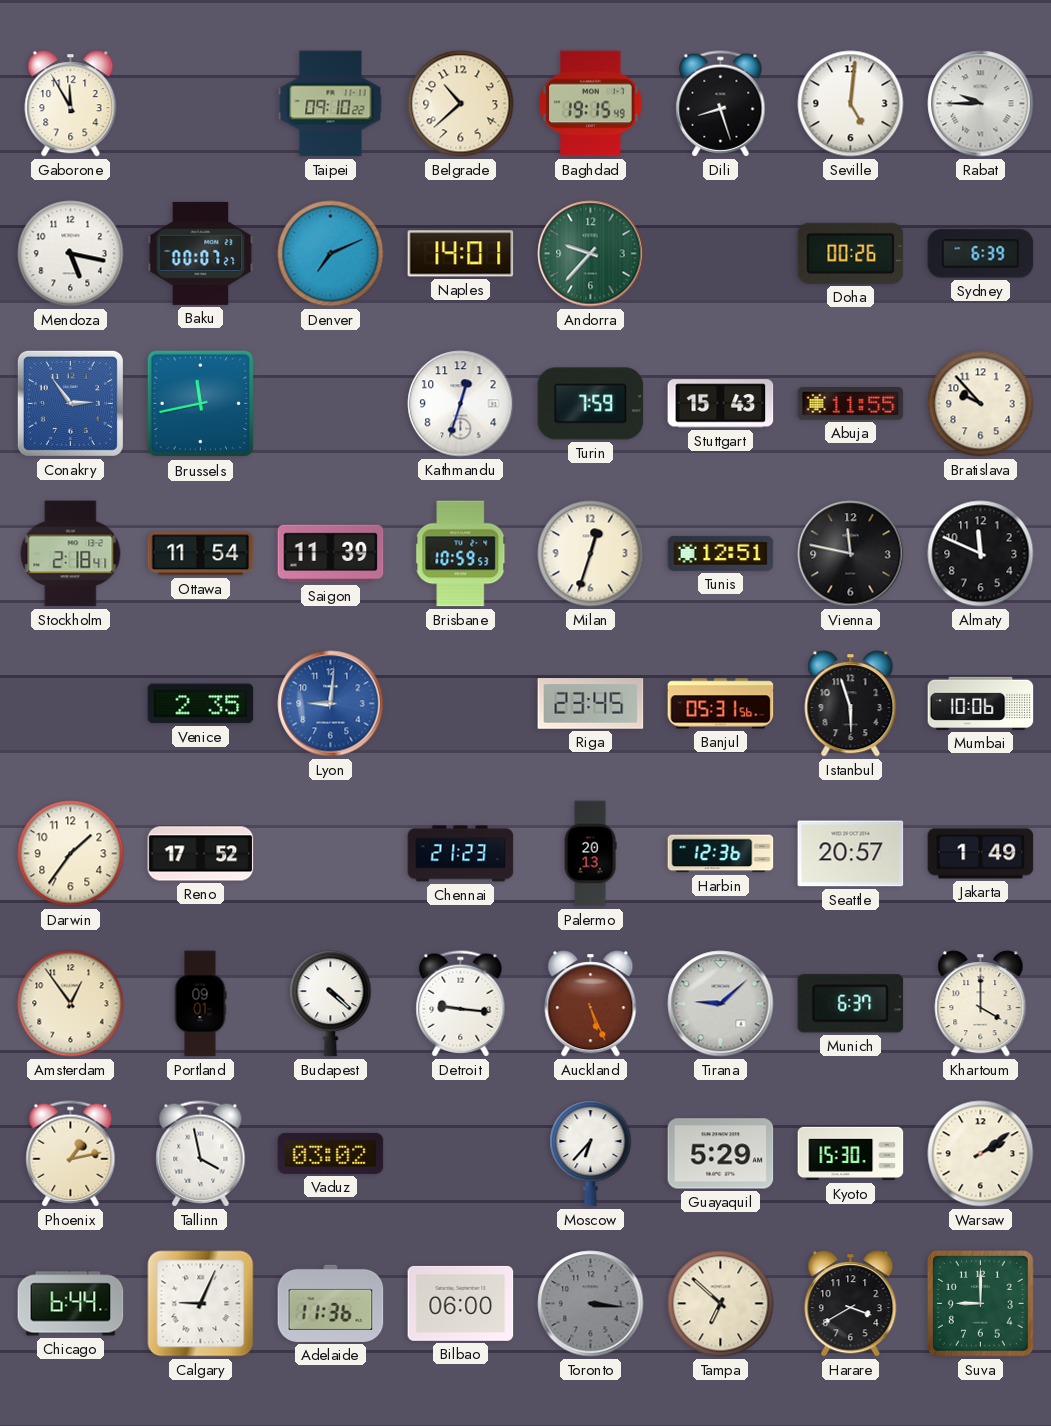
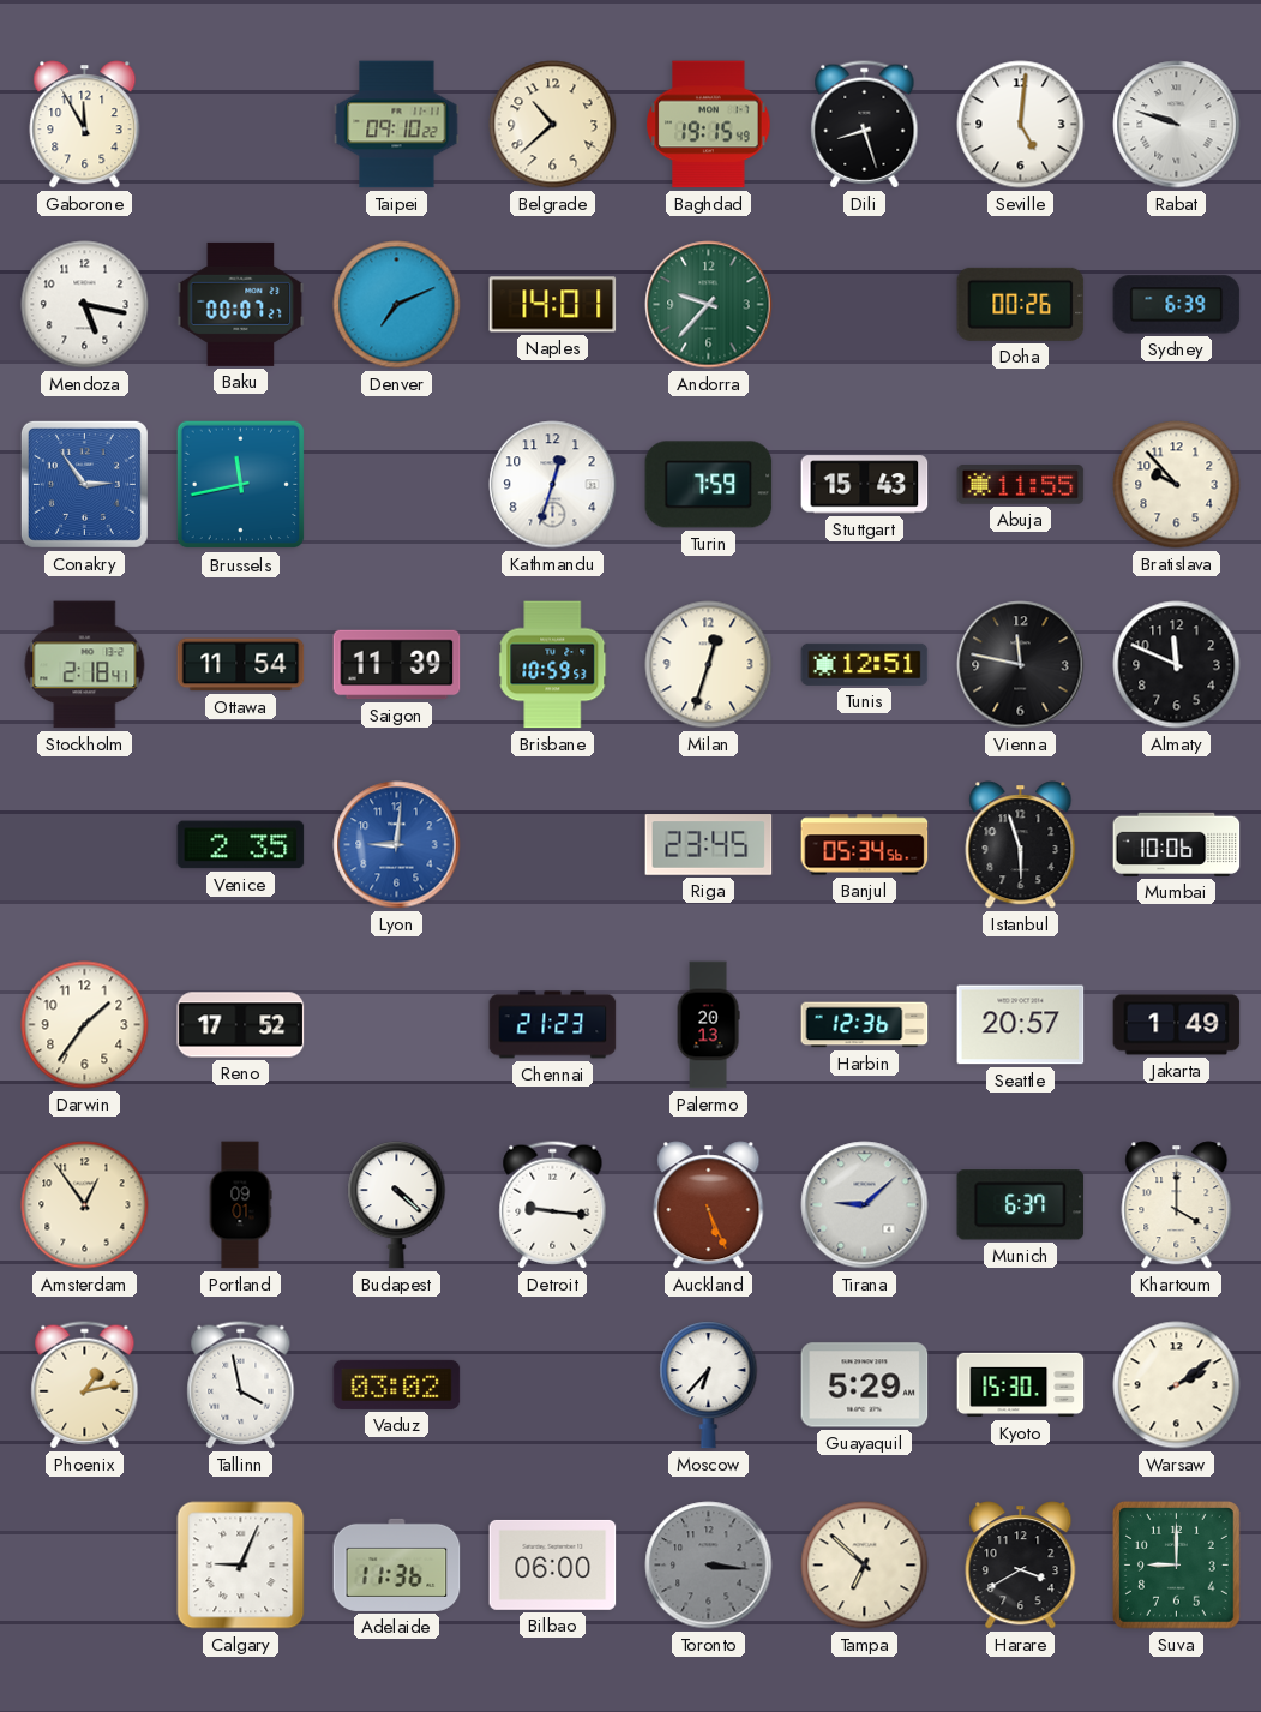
Rabat: 9:45 -> 9:48
Banjul: 05:31 -> 05:34
Chicago: 6:44 -> none
